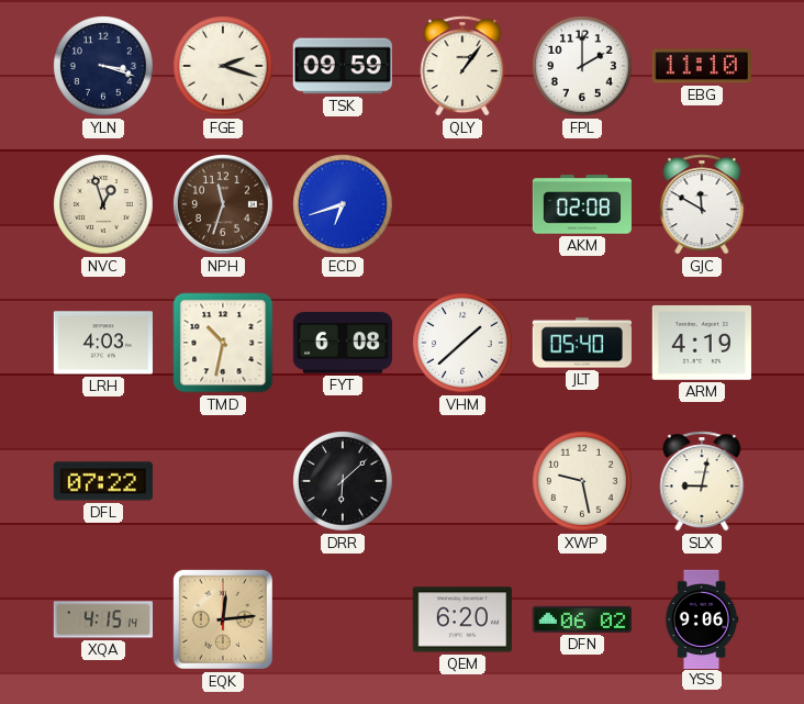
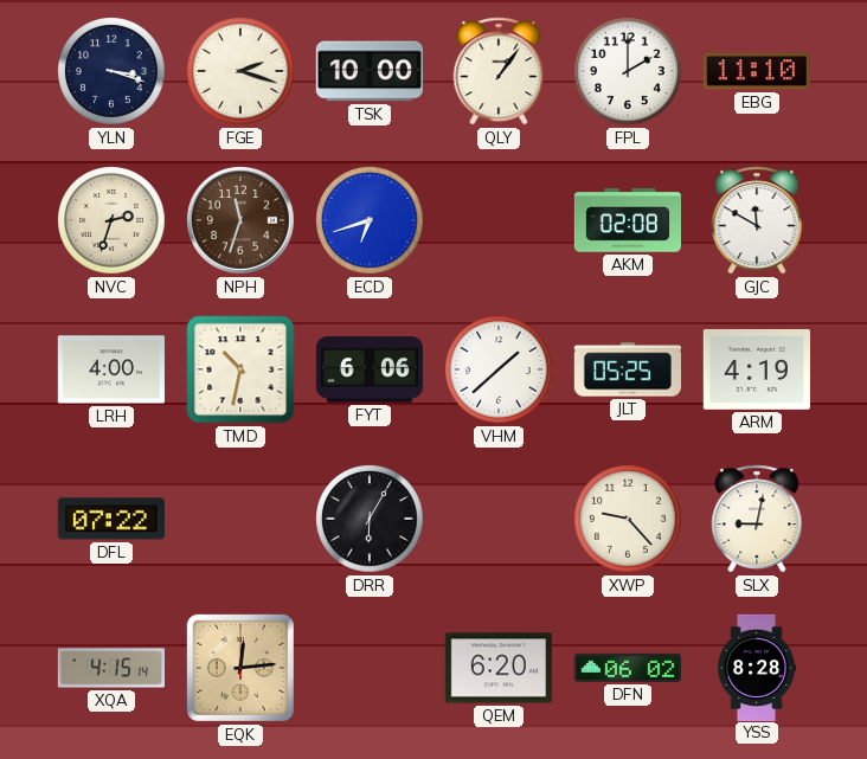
TSK: 09:59 -> 10:00
NVC: 12:57 -> 2:33
LRH: 4:03 -> 4:00
FYT: 6:08 -> 6:06
JLT: 05:40 -> 05:25
DRR: 6:08 -> 6:05
XWP: 9:28 -> 9:23
YSS: 9:06 -> 8:28
